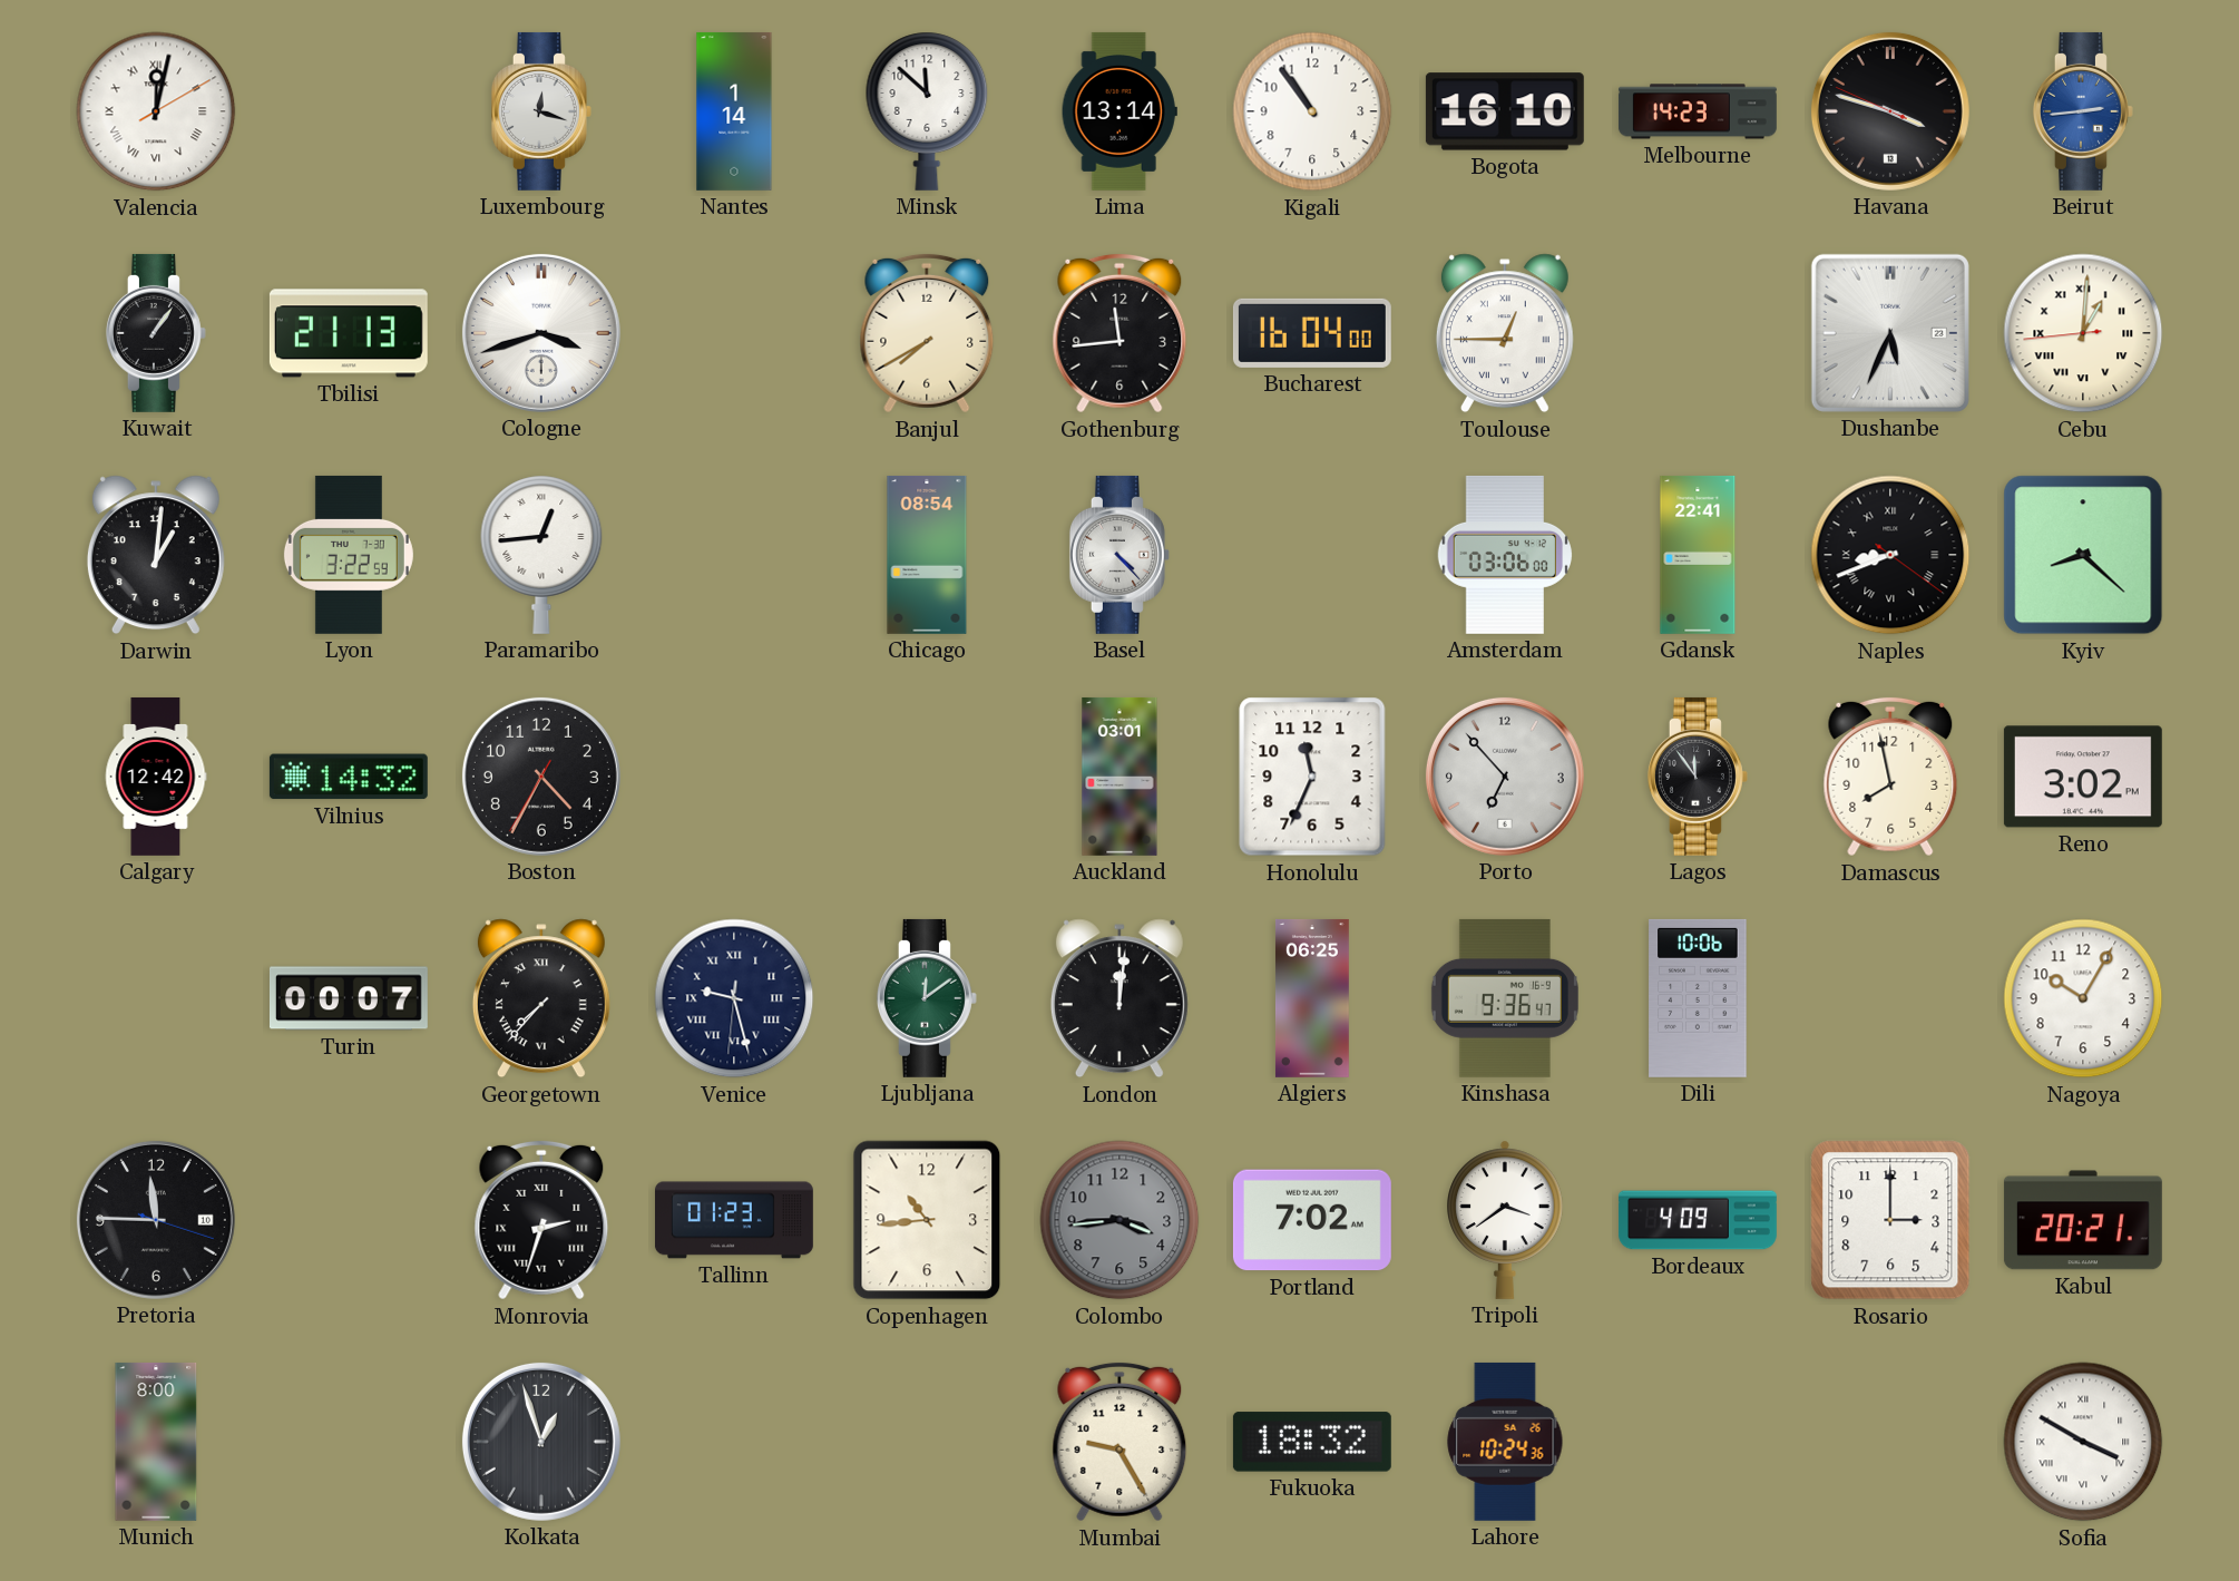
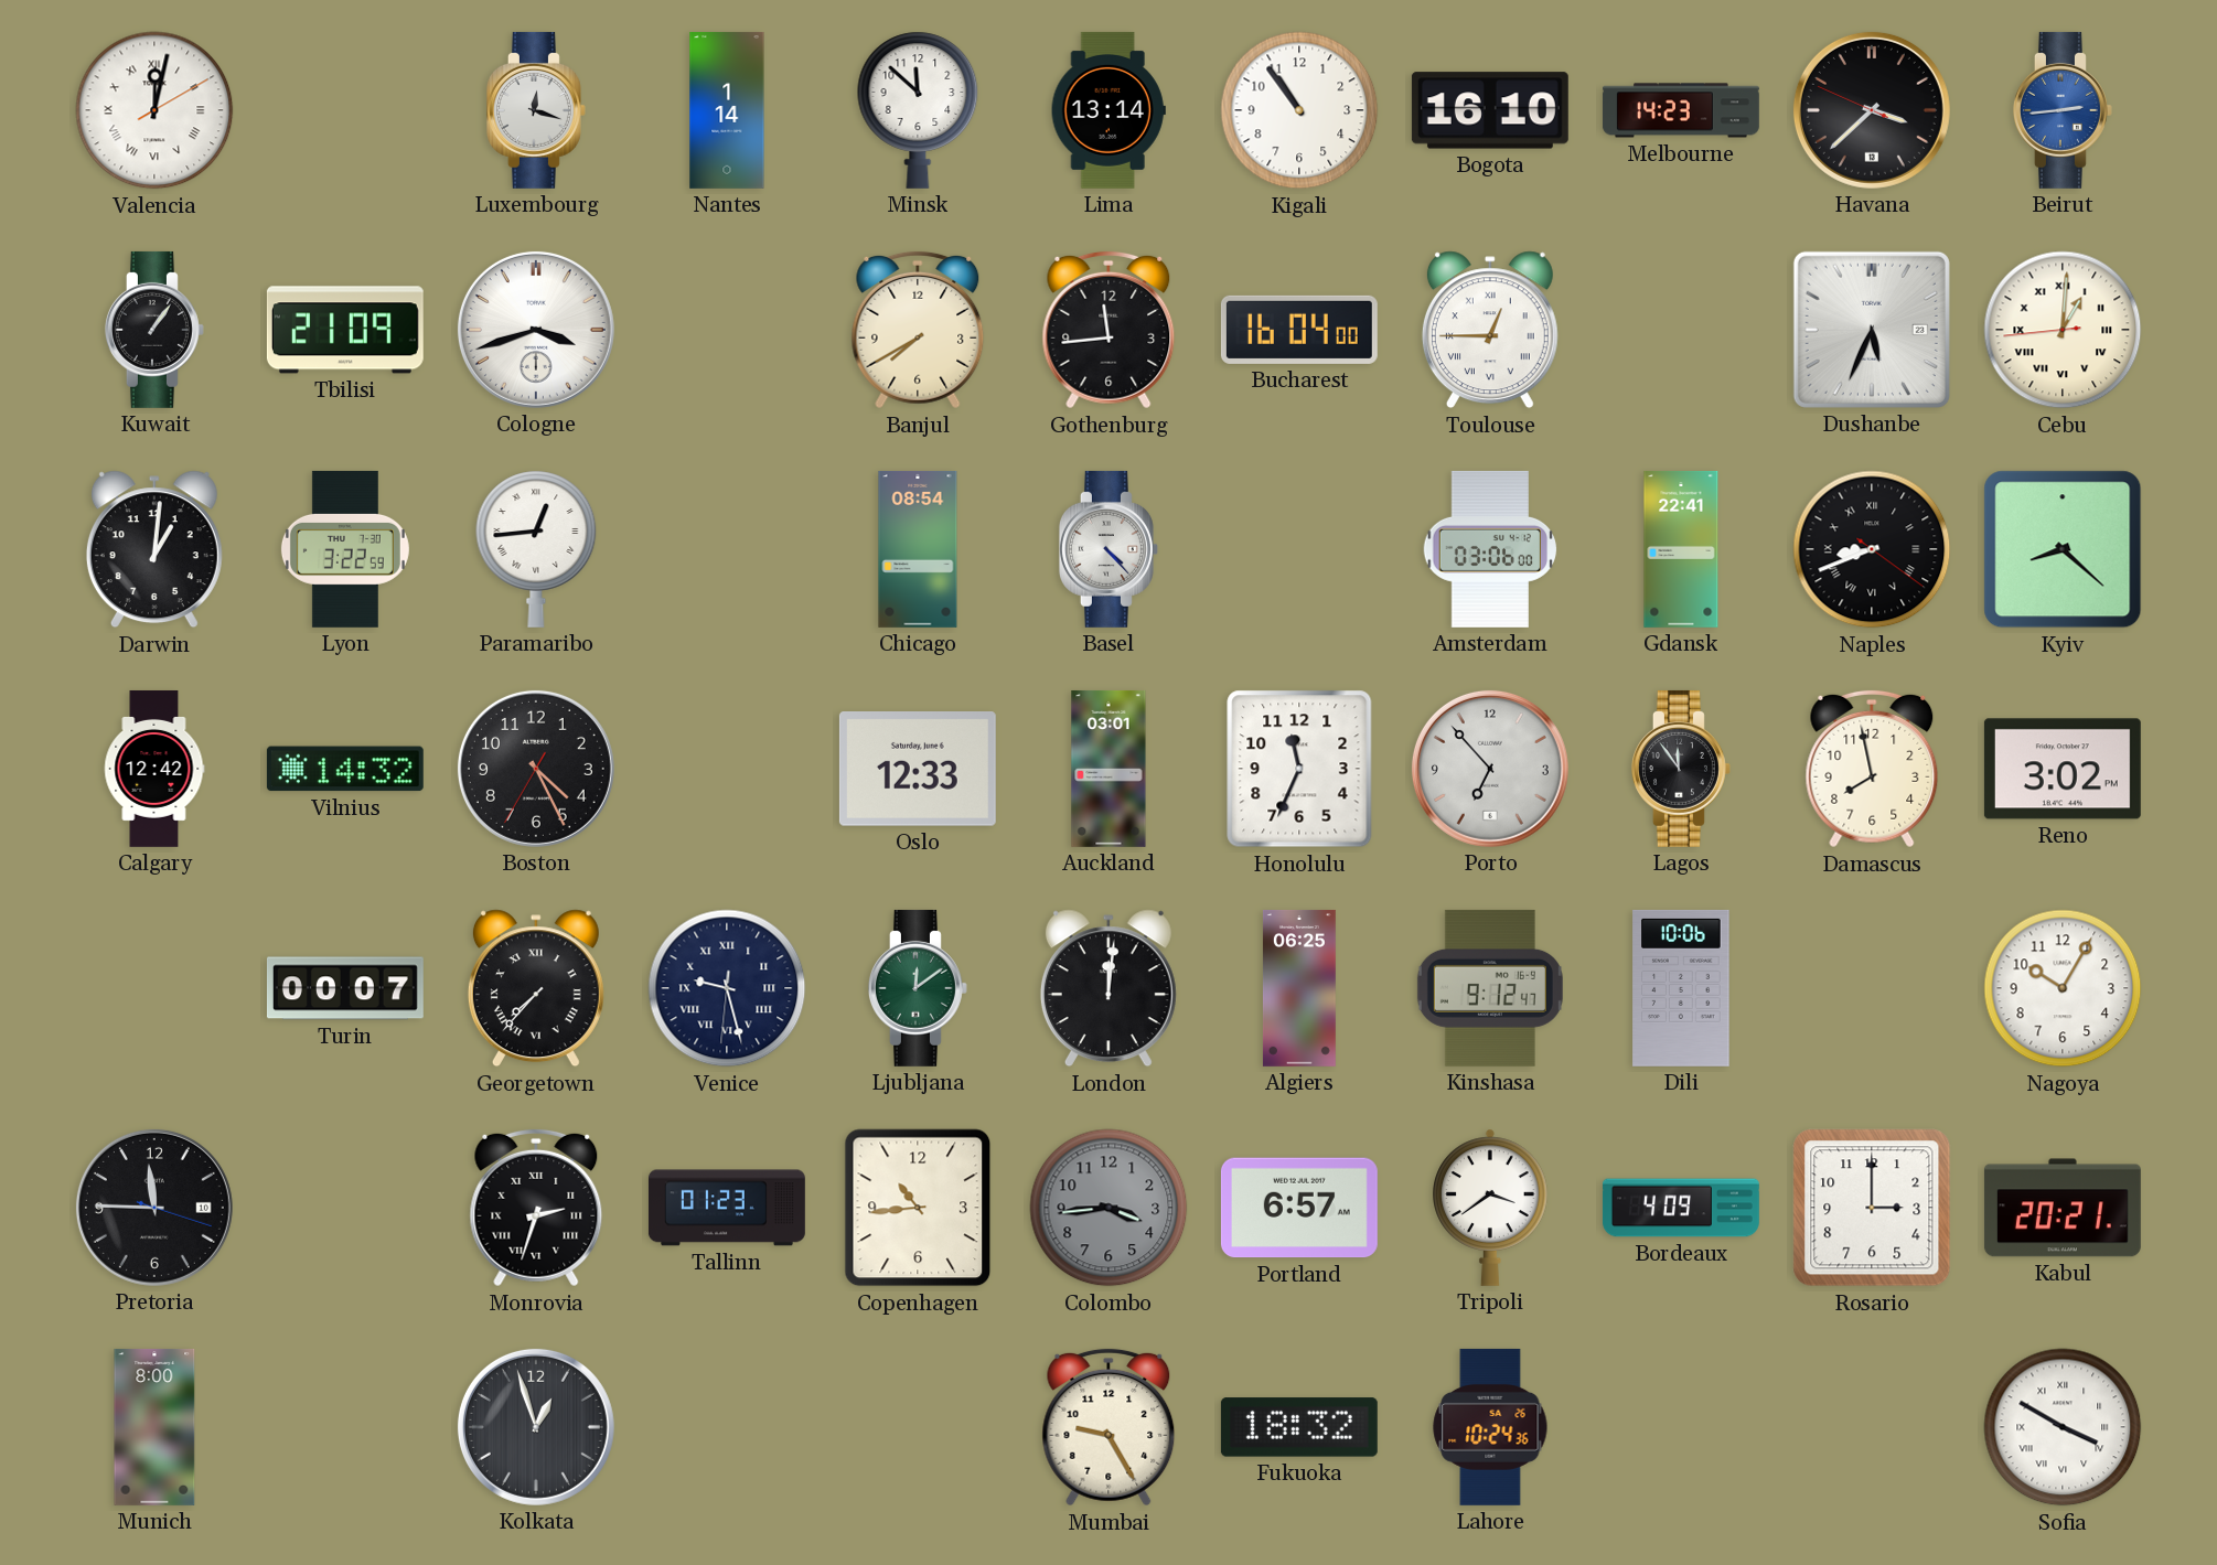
Havana: 3:47 -> 3:37
Tbilisi: 21:13 -> 21:09
Boston: 4:34 -> 4:25
Oslo: none -> 12:33
Kinshasa: 9:36 -> 9:12
Portland: 7:02 -> 6:57
